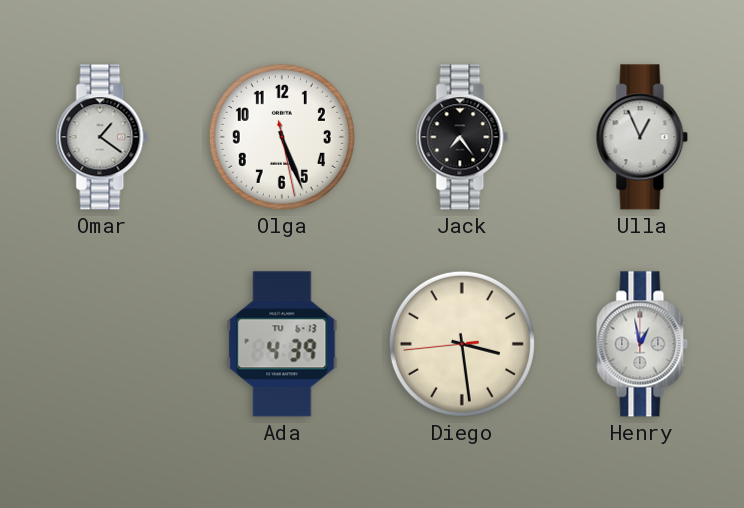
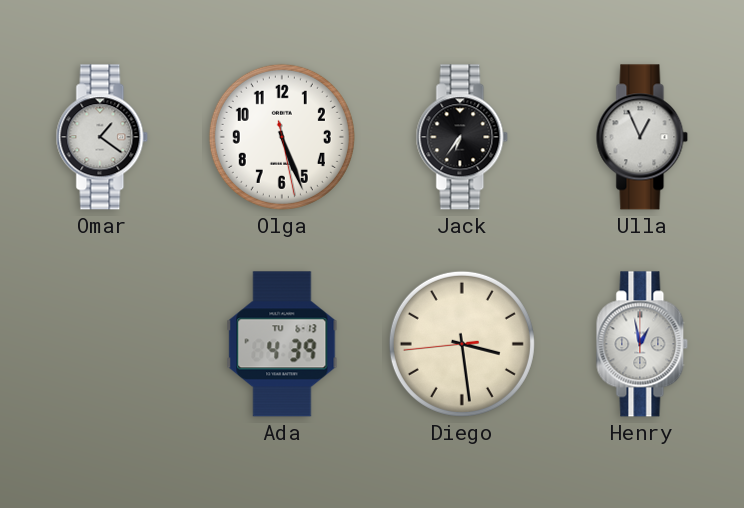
Jack: 7:24 -> 6:36
